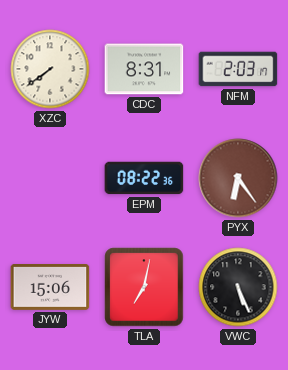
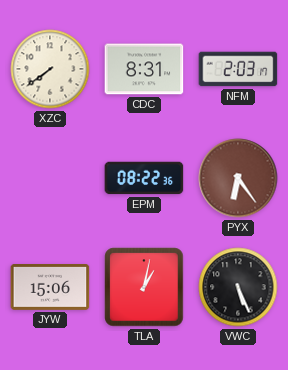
TLA: 7:02 -> 1:02
